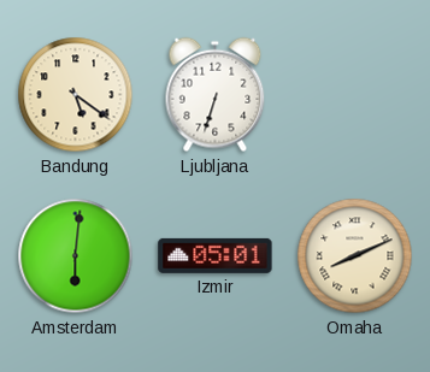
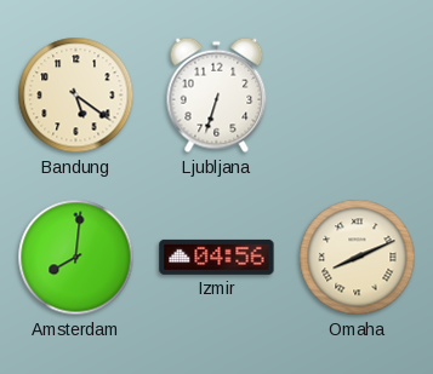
Amsterdam: 6:01 -> 8:01
Izmir: 05:01 -> 04:56
